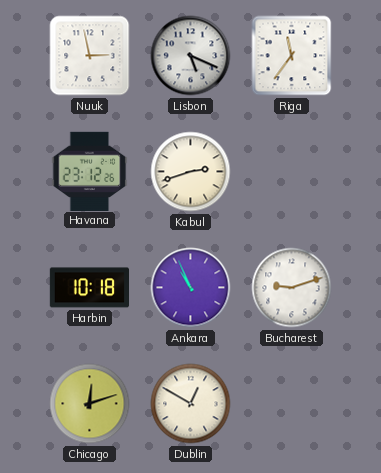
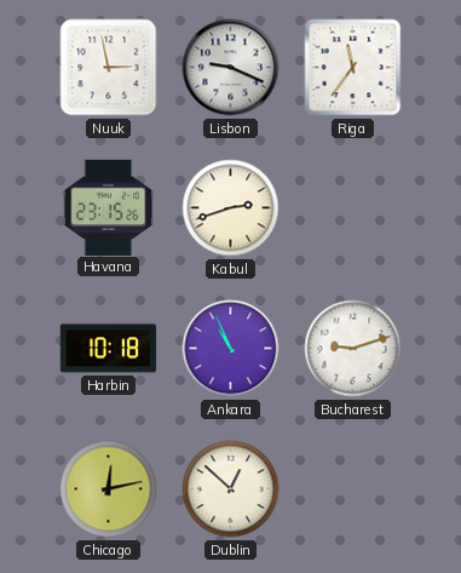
Lisbon: 5:19 -> 9:19
Havana: 23:12 -> 23:15
Chicago: 12:12 -> 12:13
Dublin: 12:50 -> 12:52
